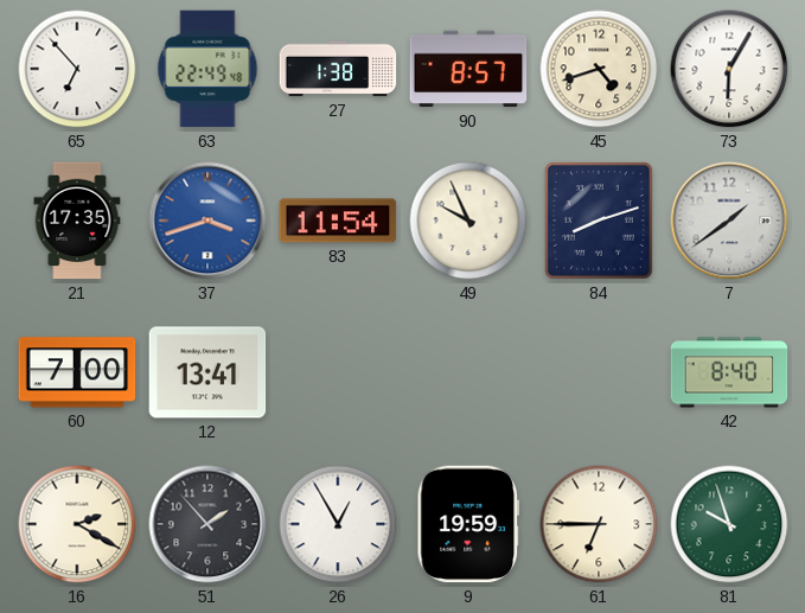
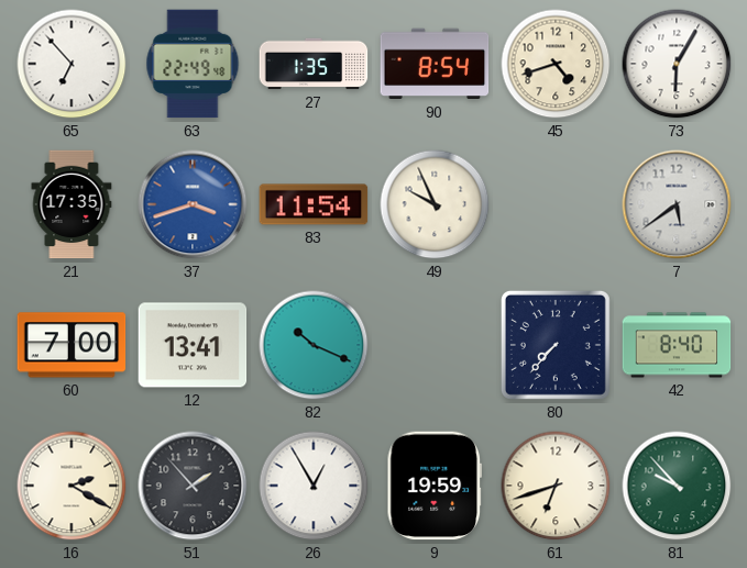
27: 1:38 -> 1:35
90: 8:57 -> 8:54
84: 8:12 -> none
7: 1:39 -> 5:39
82: none -> 10:19
80: none -> 7:37
61: 6:45 -> 6:42
81: 9:57 -> 9:53
